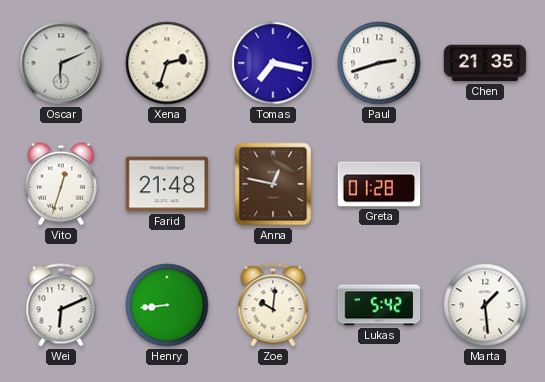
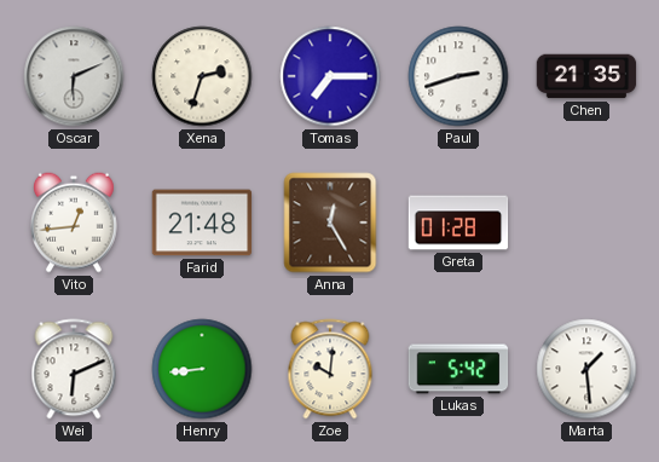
Tomas: 7:17 -> 7:15
Vito: 12:33 -> 12:44
Anna: 12:47 -> 12:25
